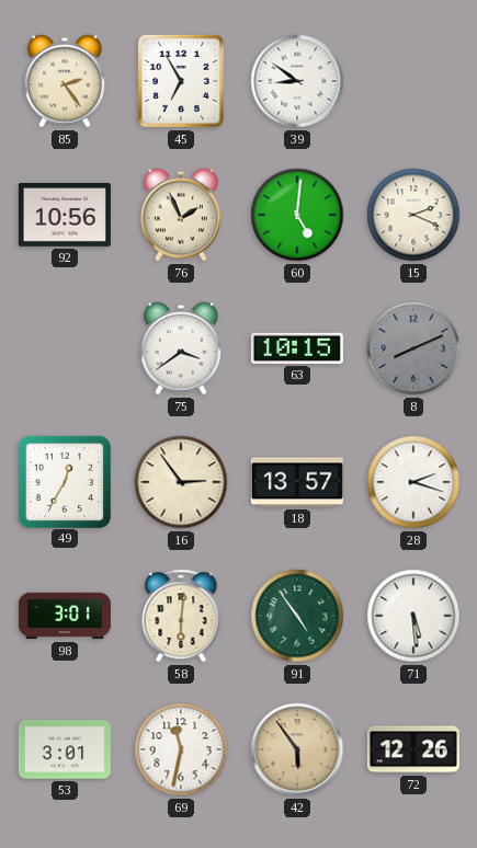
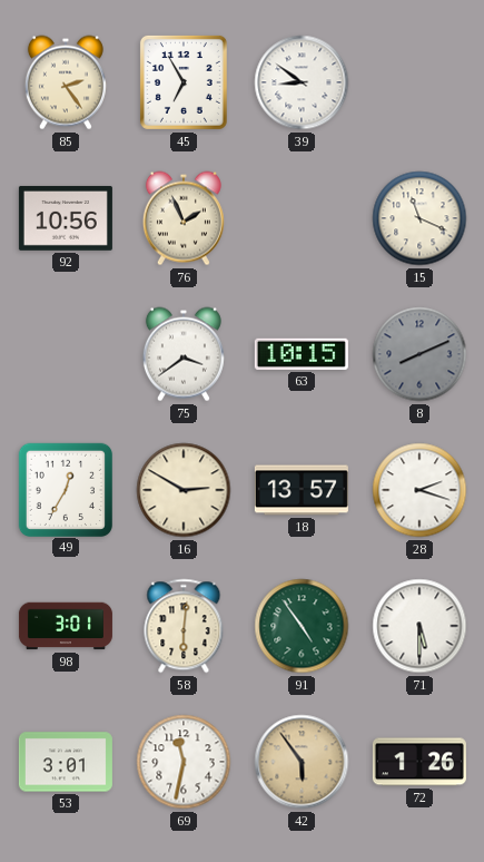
60: 5:01 -> none
15: 2:19 -> 11:19
16: 2:54 -> 2:50
71: 5:29 -> 5:30
72: 12:26 -> 1:26
